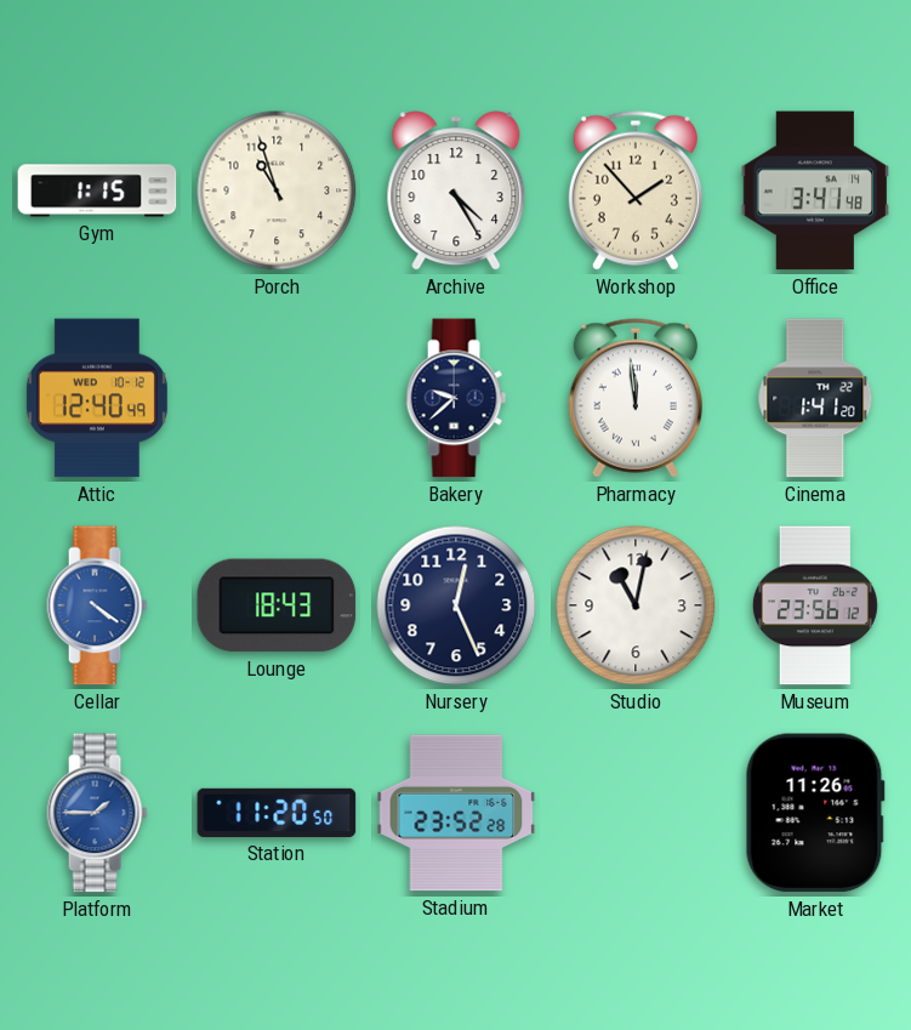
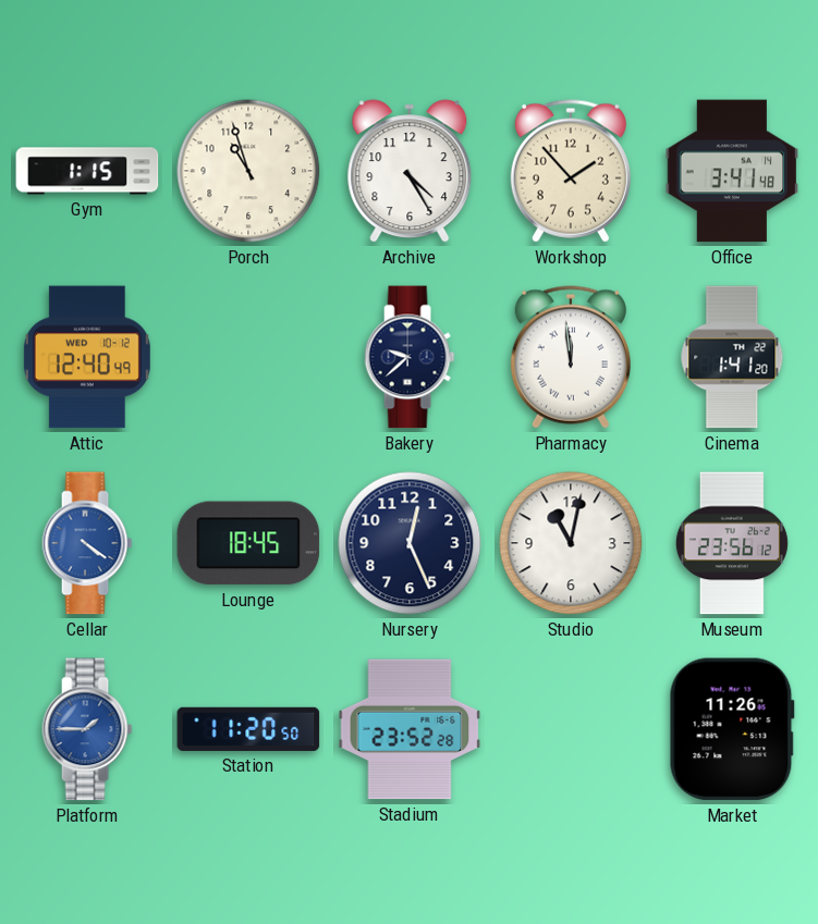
Lounge: 18:43 -> 18:45
